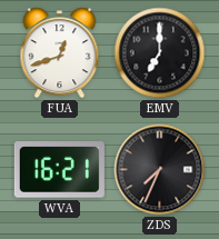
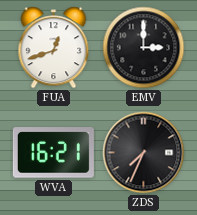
EMV: 7:00 -> 3:00
